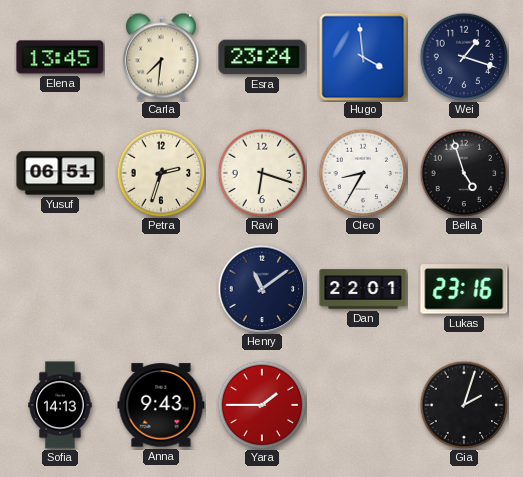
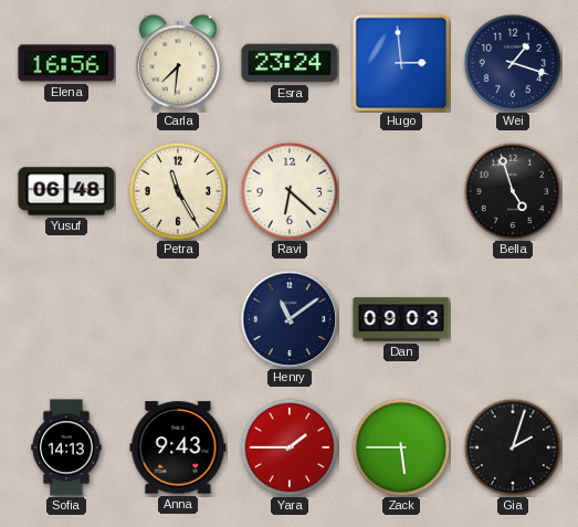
Elena: 13:45 -> 16:56
Hugo: 3:59 -> 2:59
Yusuf: 06:51 -> 06:48
Petra: 2:33 -> 11:25
Ravi: 6:18 -> 6:22
Cleo: 8:35 -> none
Dan: 22:01 -> 09:03
Lukas: 23:16 -> none
Zack: none -> 5:45
